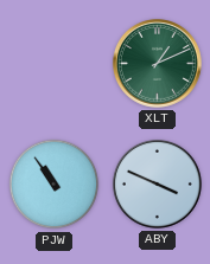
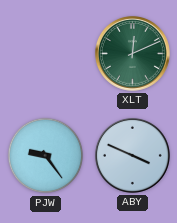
XLT: 1:11 -> 12:11
PJW: 10:54 -> 9:24
